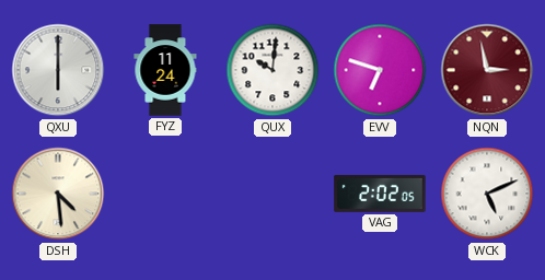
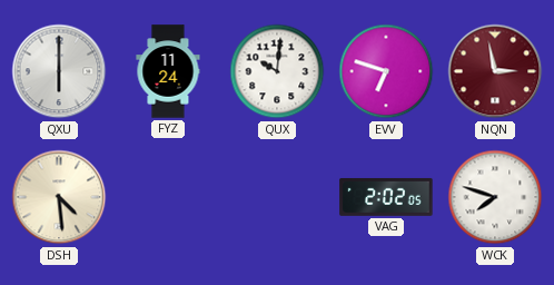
WCK: 5:11 -> 7:48
